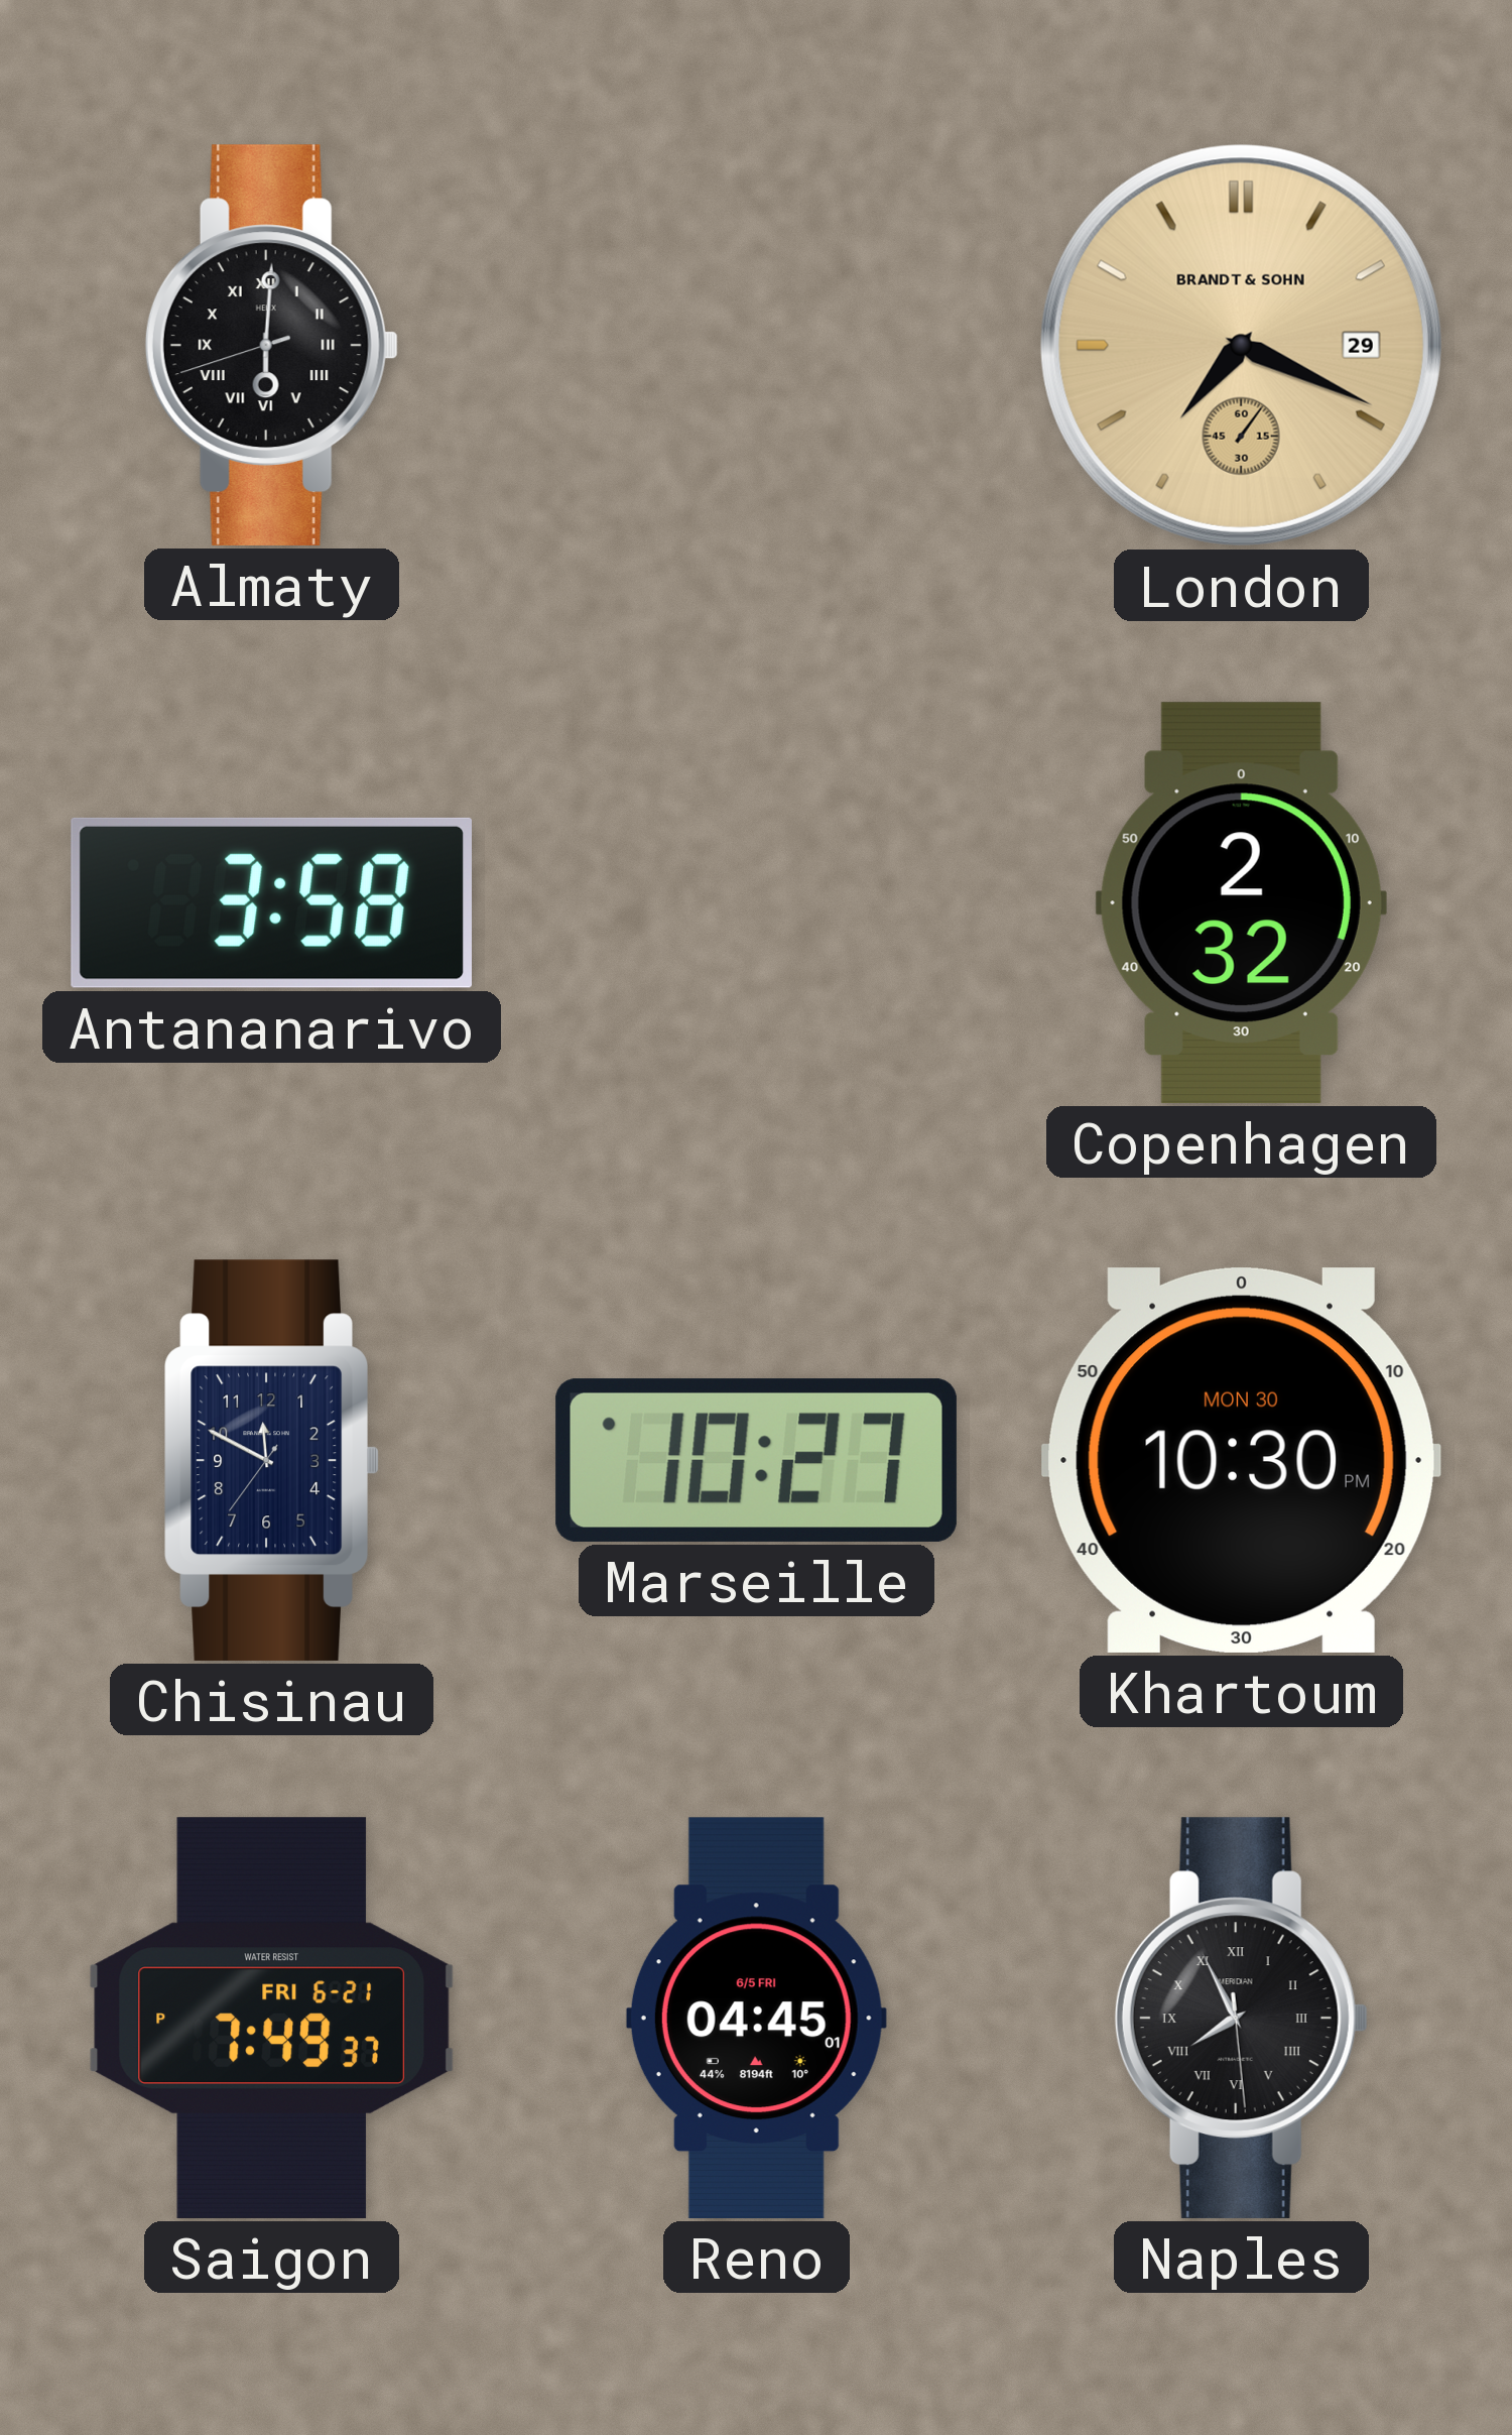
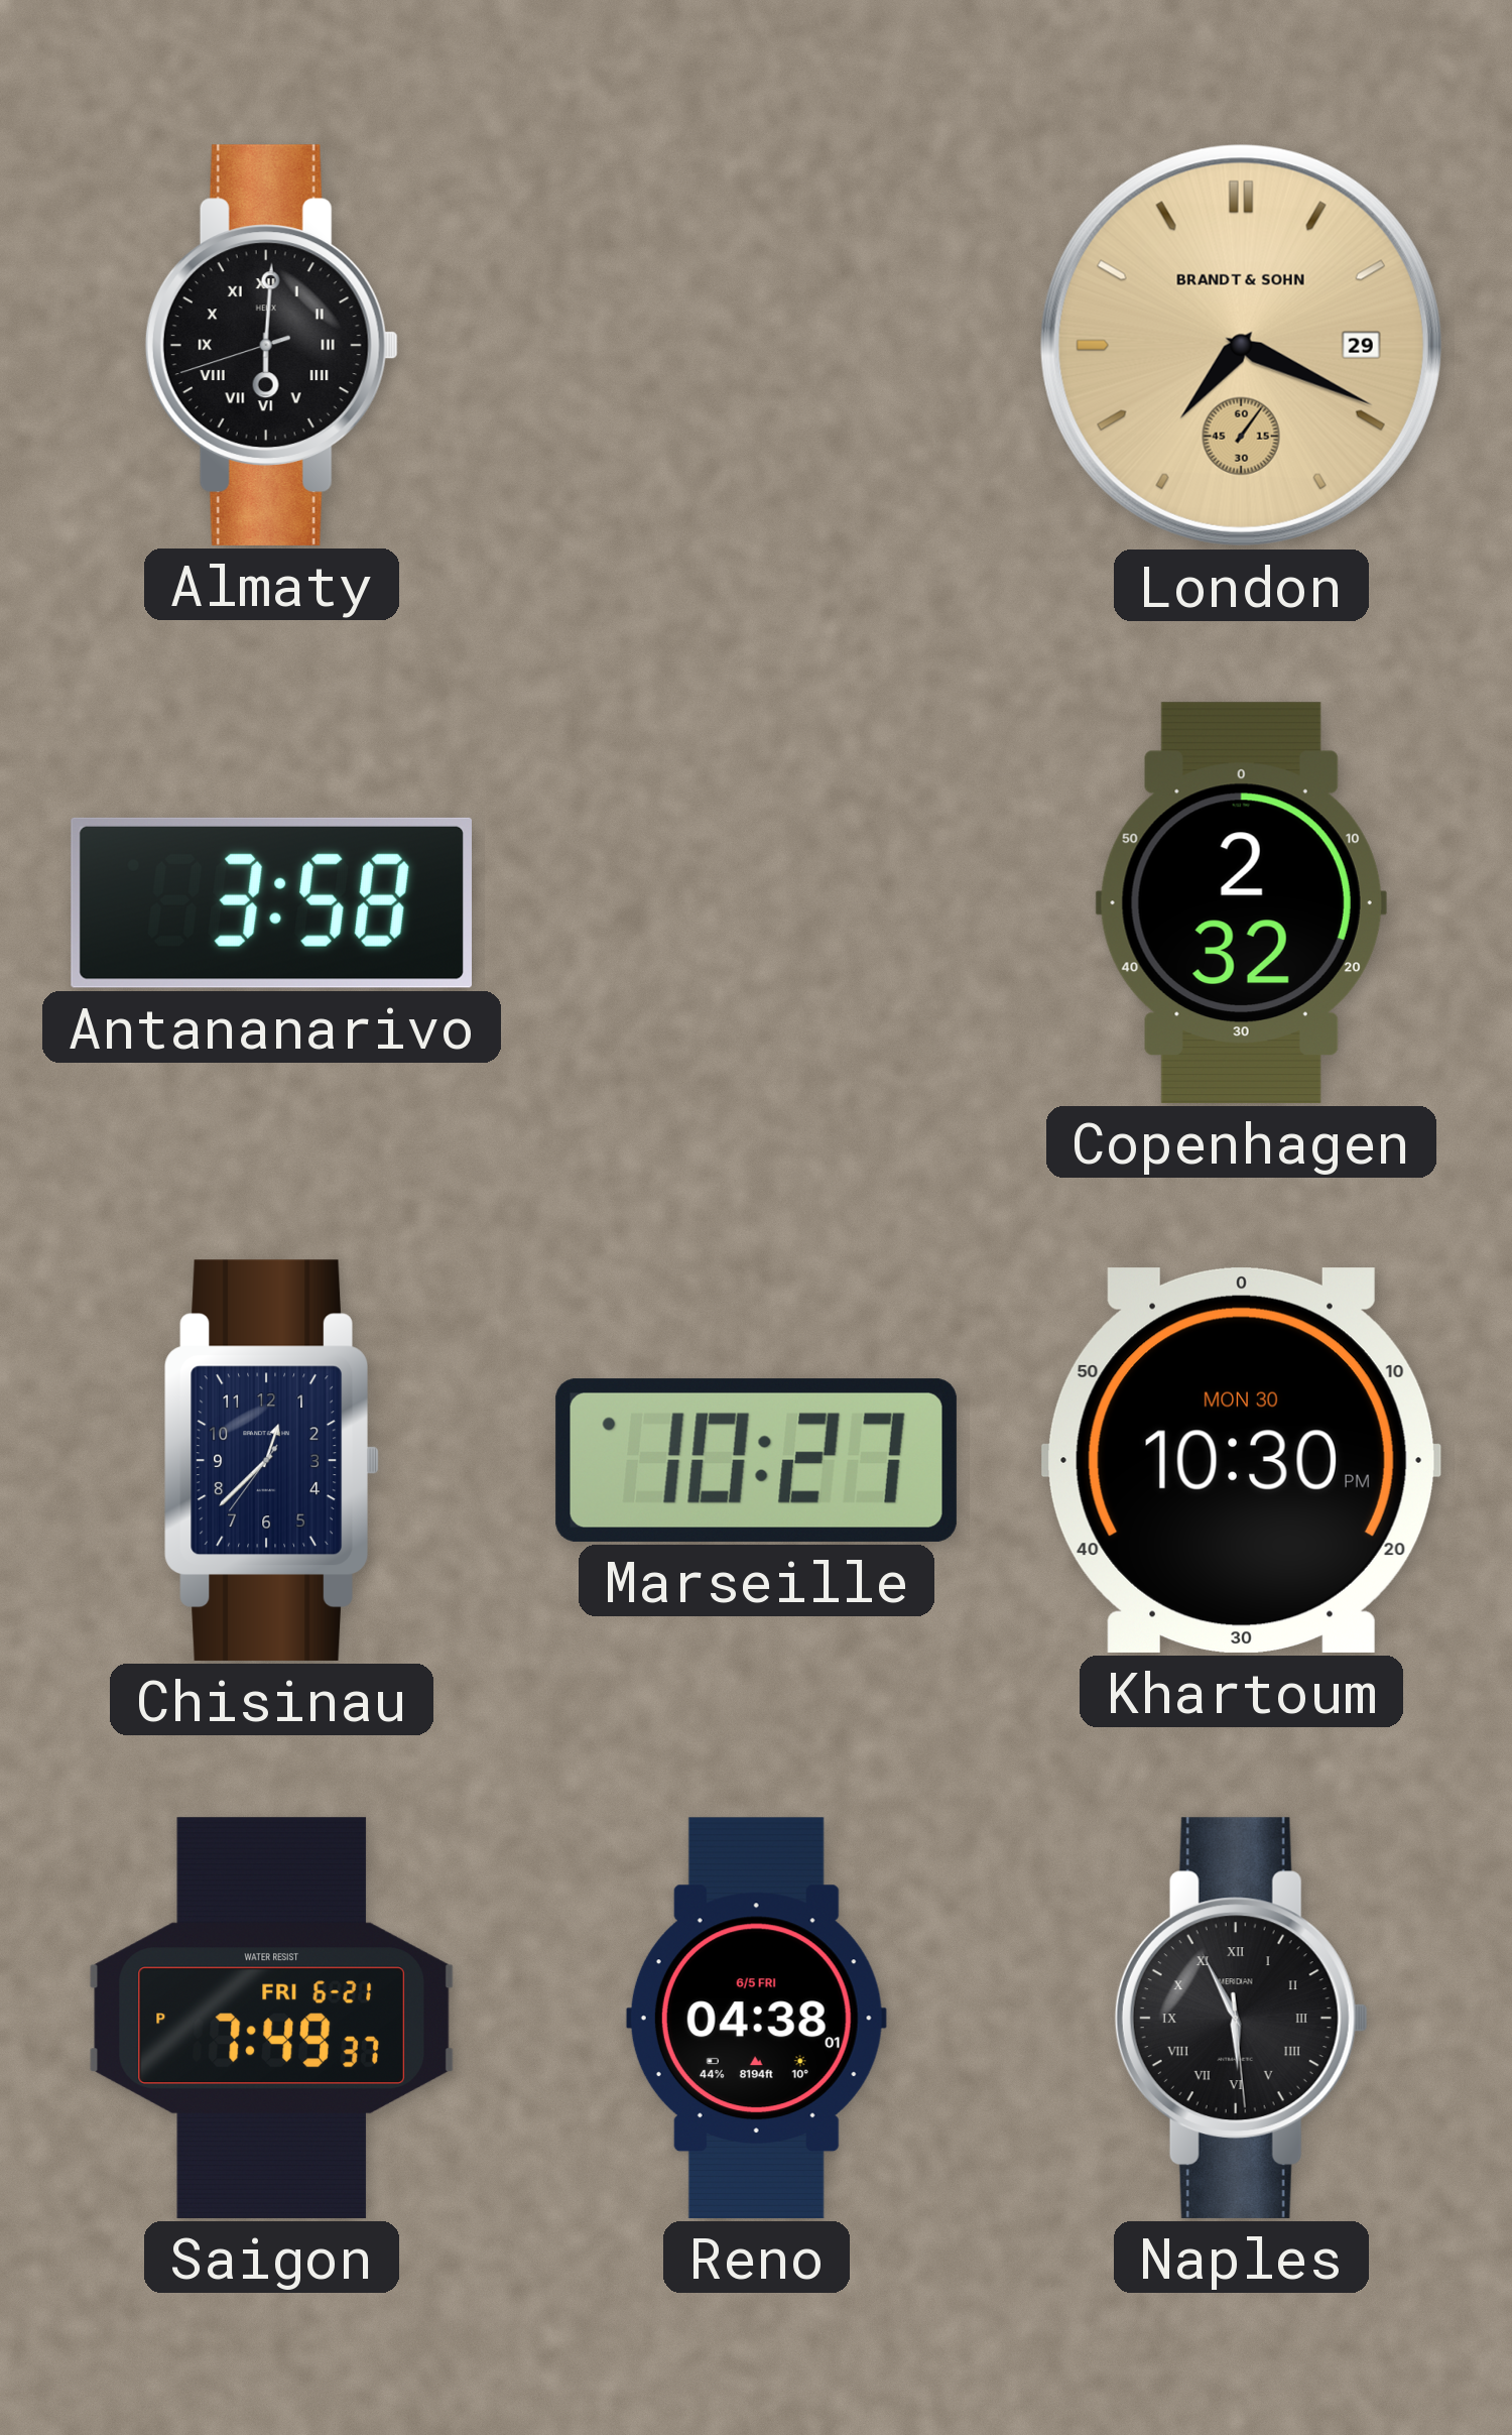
Chisinau: 11:49 -> 12:37
Reno: 04:45 -> 04:38
Naples: 7:55 -> 5:55
